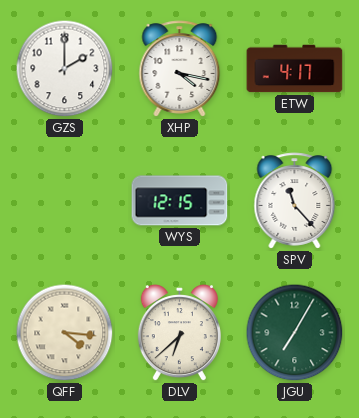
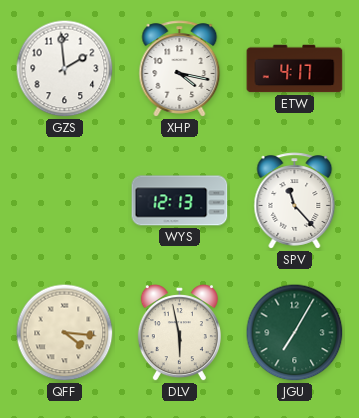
GZS: 2:00 -> 1:59
WYS: 12:15 -> 12:13
DLV: 6:38 -> 5:58
